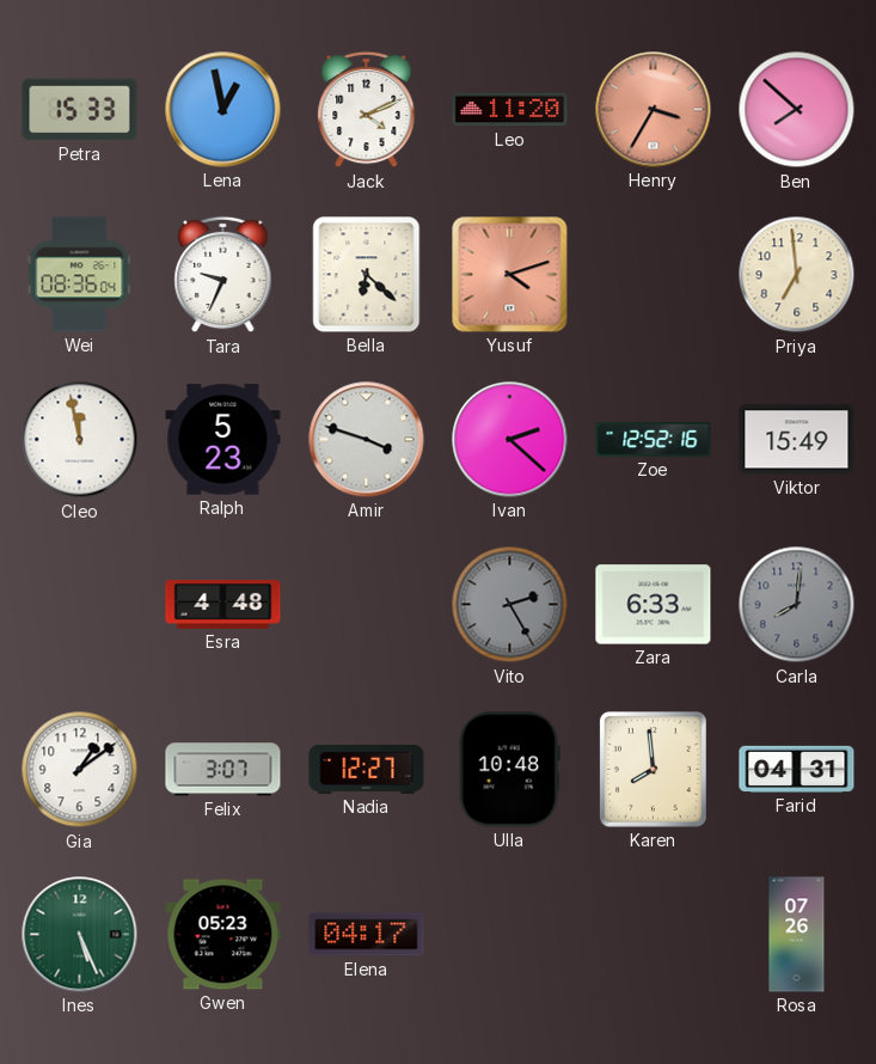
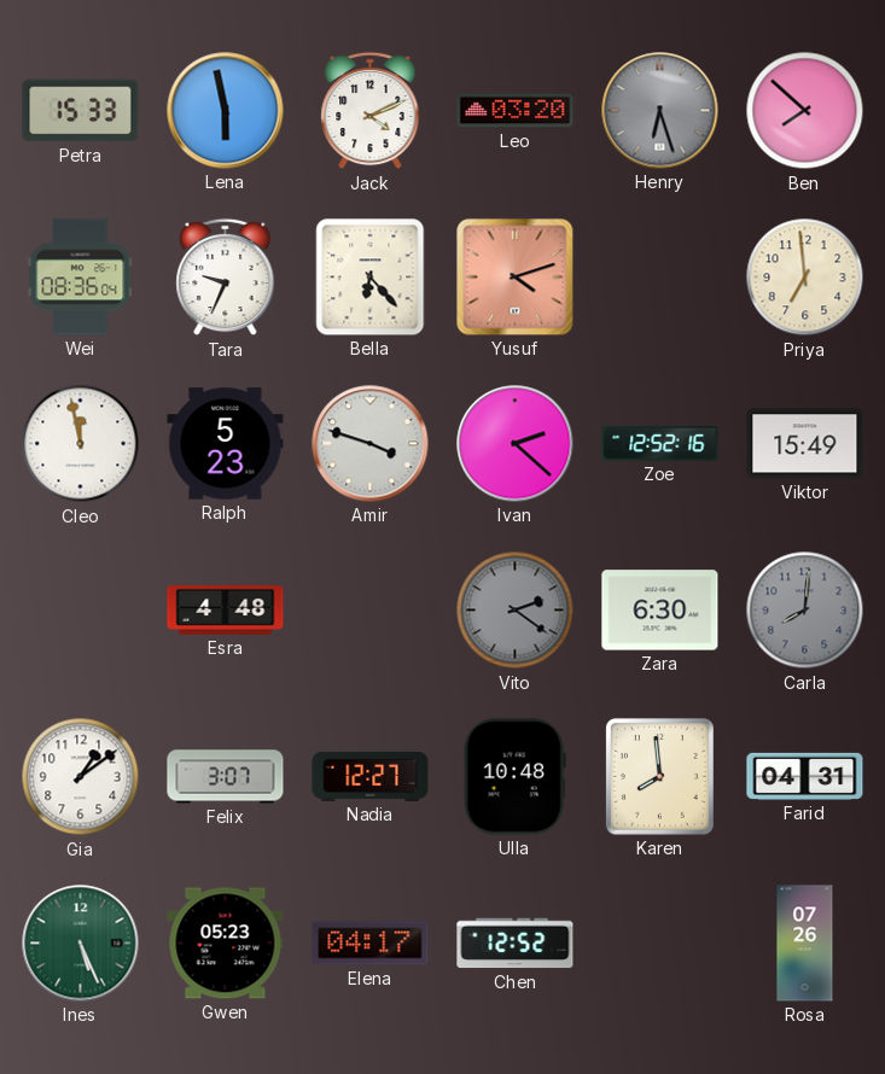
Lena: 12:58 -> 5:58
Leo: 11:20 -> 03:20
Henry: 3:35 -> 6:27
Henry dial: salmon -> grey
Bella: 6:22 -> 6:23
Vito: 2:25 -> 2:21
Zara: 6:33 -> 6:30
Chen: none -> 12:52
